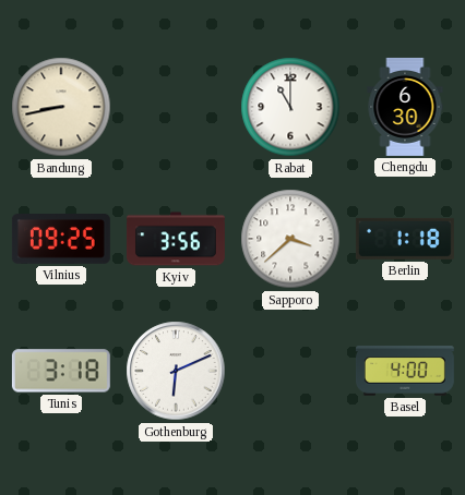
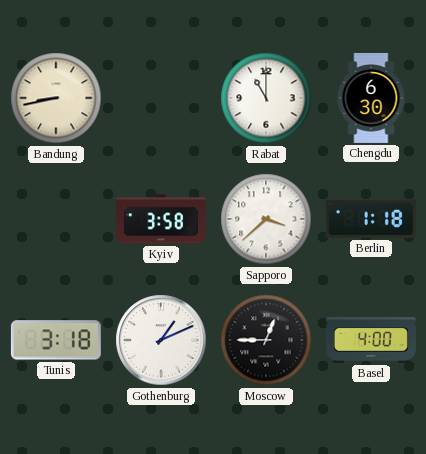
Vilnius: 09:25 -> none
Kyiv: 3:56 -> 3:58
Gothenburg: 6:11 -> 1:11
Moscow: none -> 12:45
